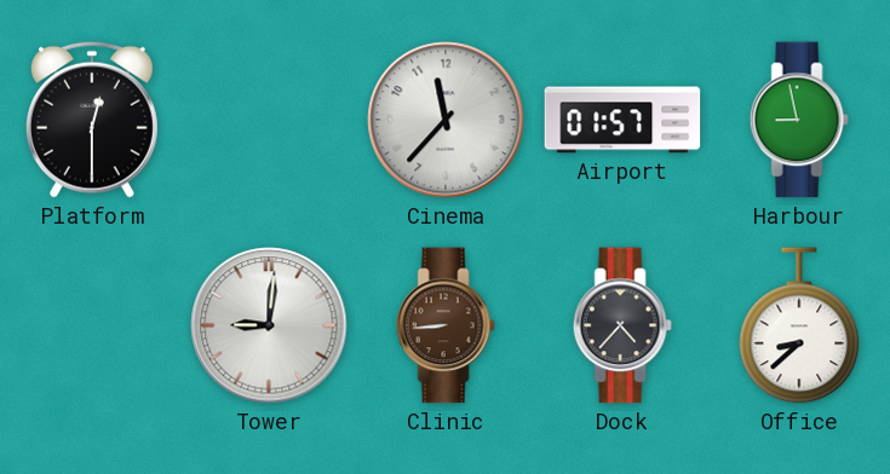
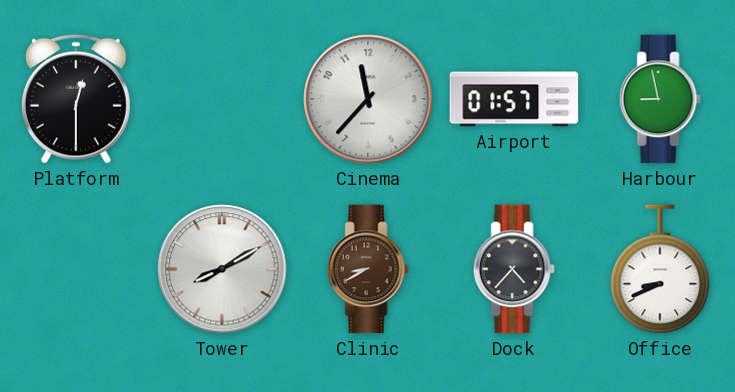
Tower: 9:01 -> 8:10
Clinic: 8:44 -> 8:40
Office: 8:38 -> 8:41
